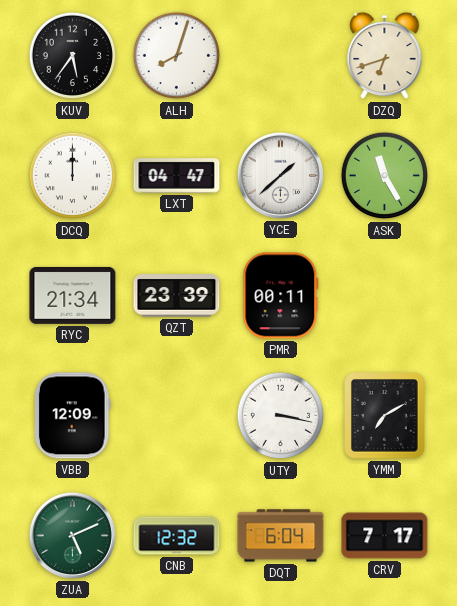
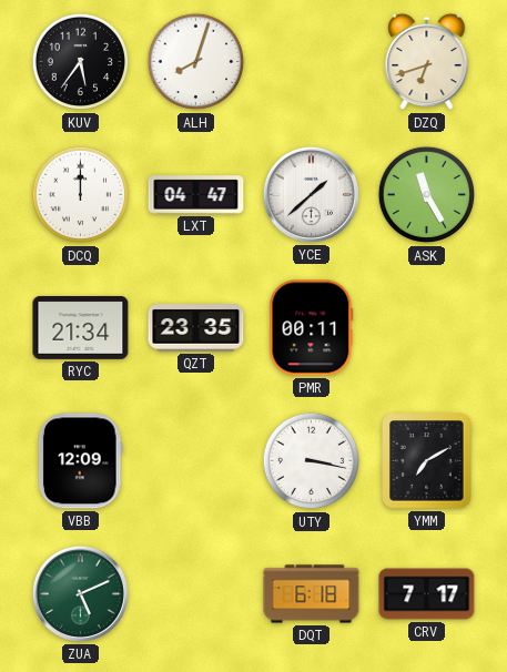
QZT: 23:39 -> 23:35
CNB: 12:32 -> none
DQT: 6:04 -> 6:18
